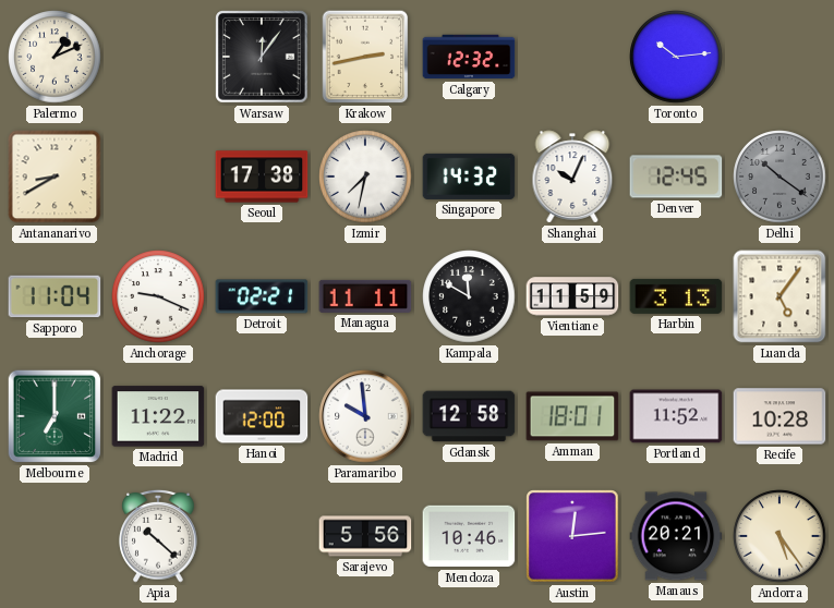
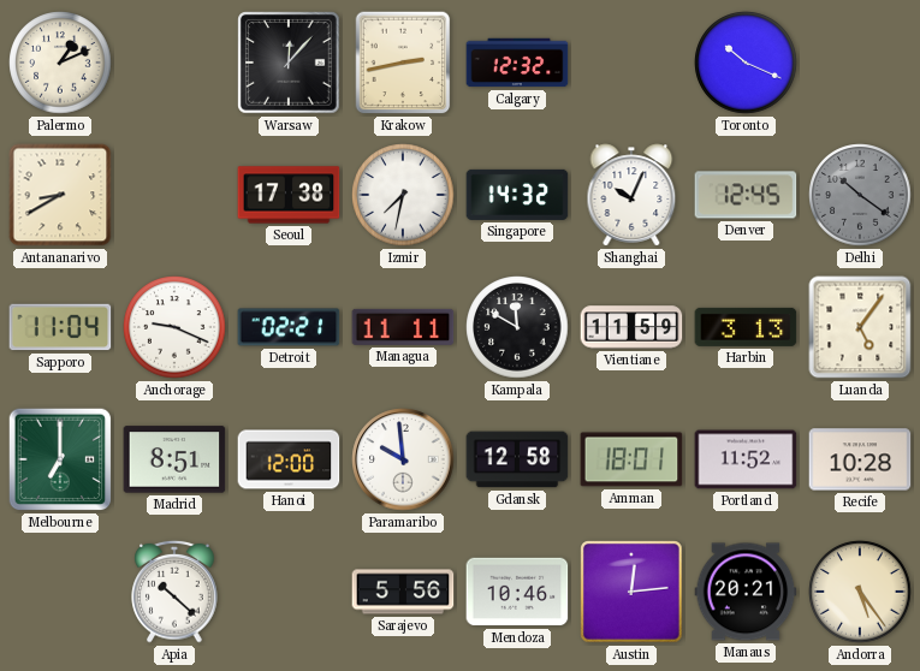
Warsaw: 12:06 -> 12:07
Toronto: 10:14 -> 10:19
Madrid: 11:22 -> 8:51
